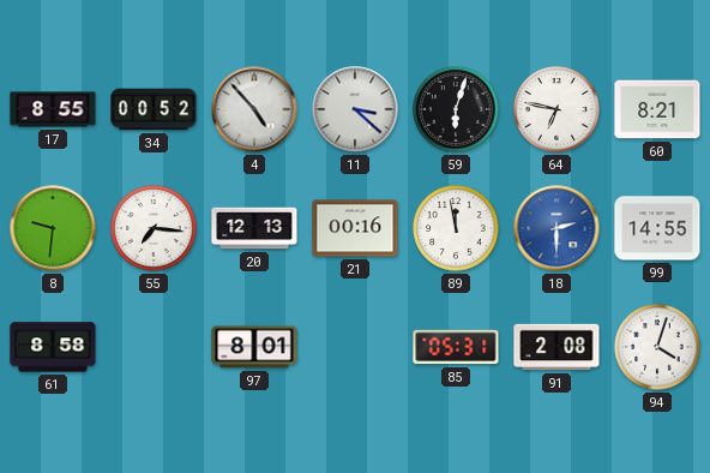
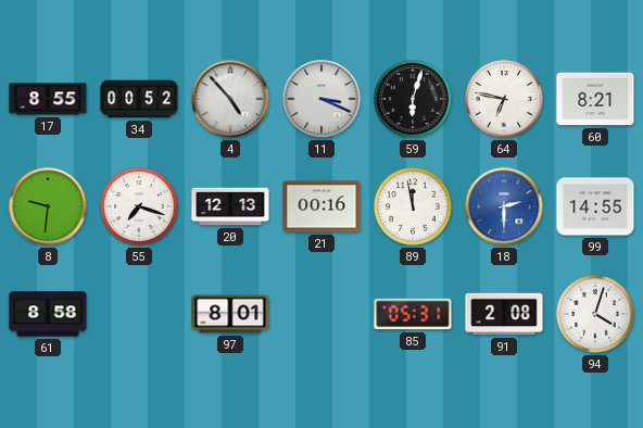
11: 3:22 -> 3:19
55: 7:16 -> 7:18
